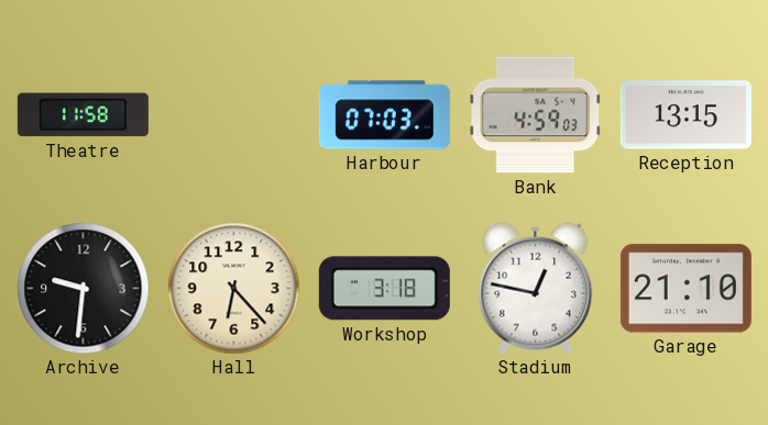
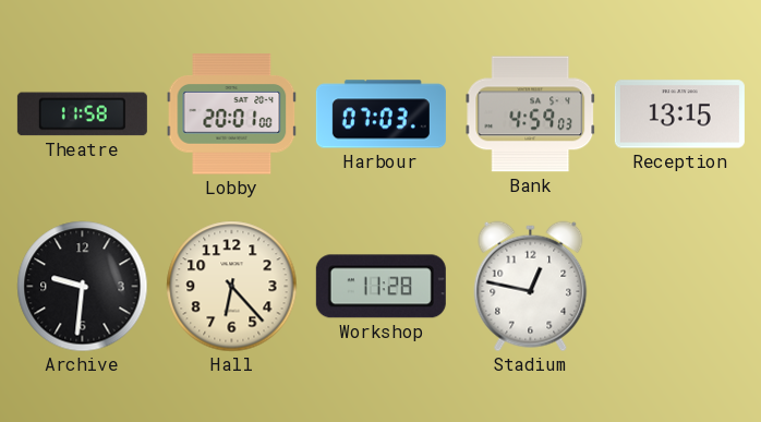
Lobby: none -> 20:01
Workshop: 3:18 -> 11:28
Garage: 21:10 -> none
